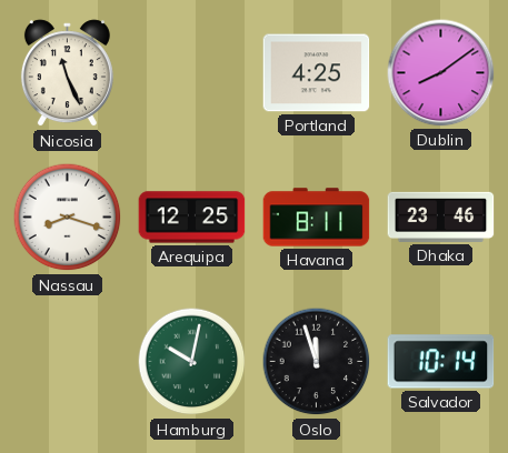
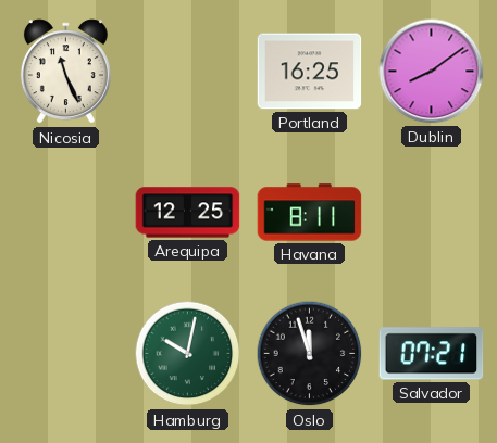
Portland: 4:25 -> 16:25
Nassau: 8:18 -> none
Dhaka: 23:46 -> none
Salvador: 10:14 -> 07:21
